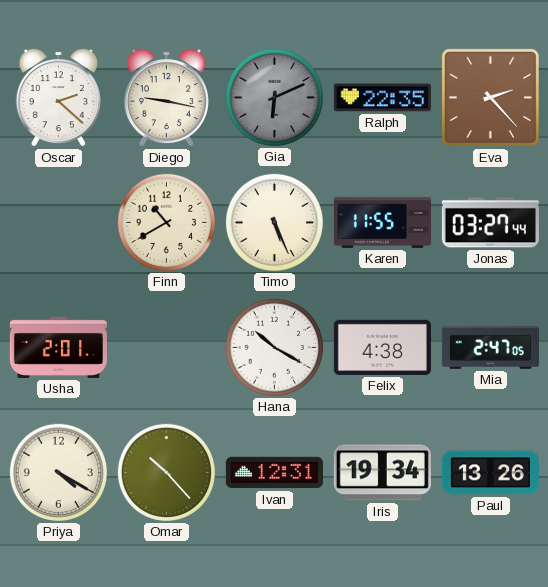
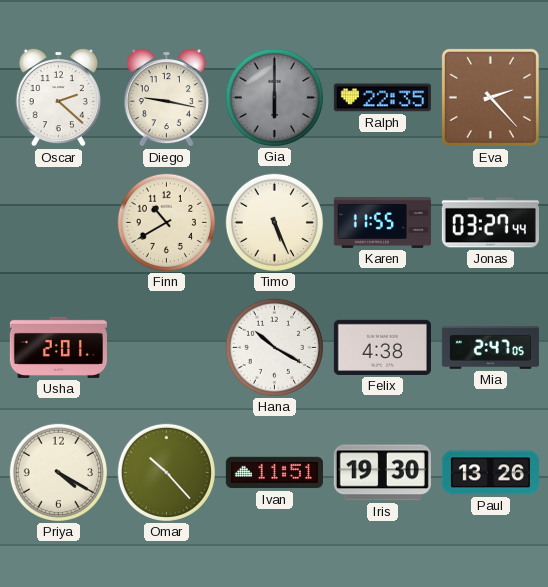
Gia: 6:11 -> 6:00
Ivan: 12:31 -> 11:51
Iris: 19:34 -> 19:30
